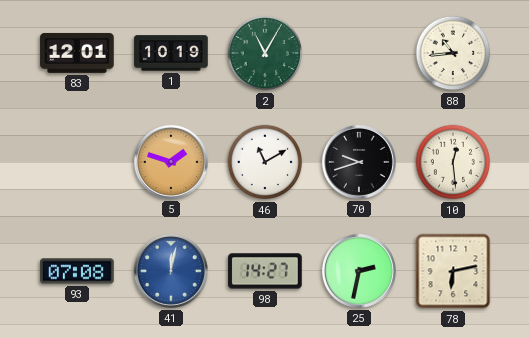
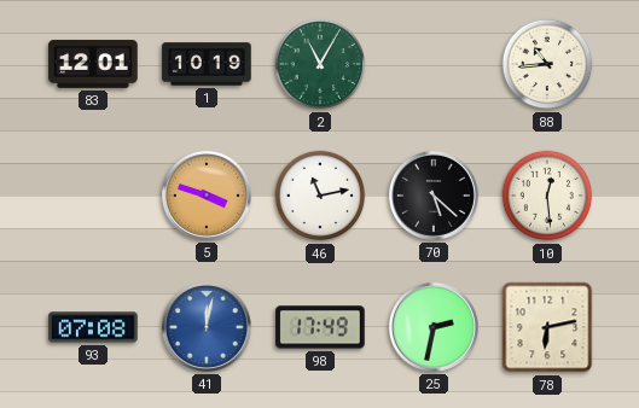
5: 1:48 -> 3:48
46: 11:10 -> 11:13
70: 9:42 -> 5:22
98: 14:27 -> 17:49
